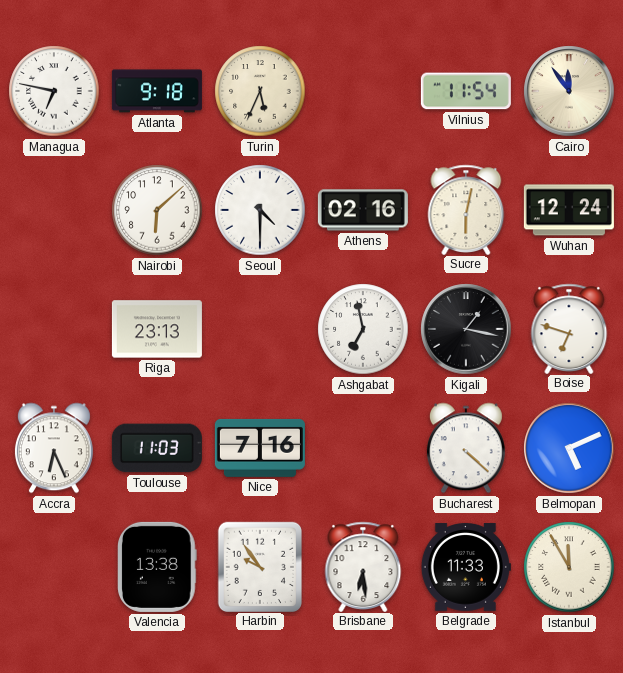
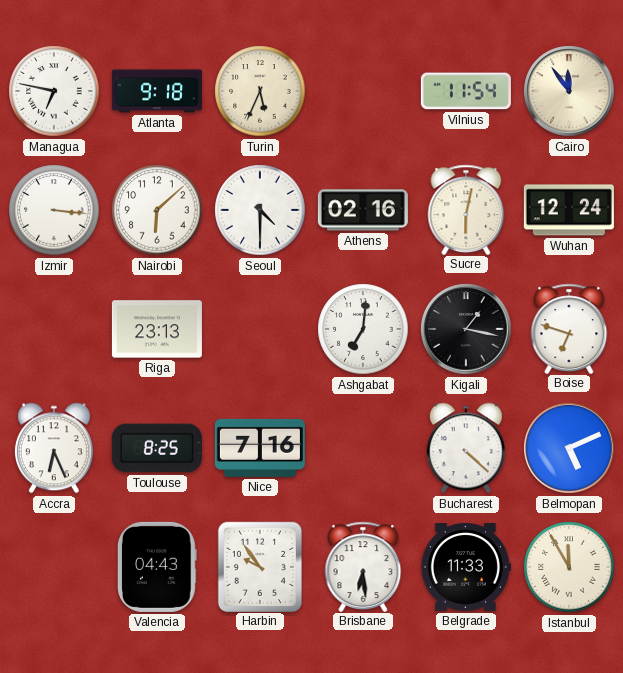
Izmir: none -> 3:16
Ashgabat: 6:58 -> 7:01
Toulouse: 11:03 -> 8:25
Valencia: 13:38 -> 04:43
